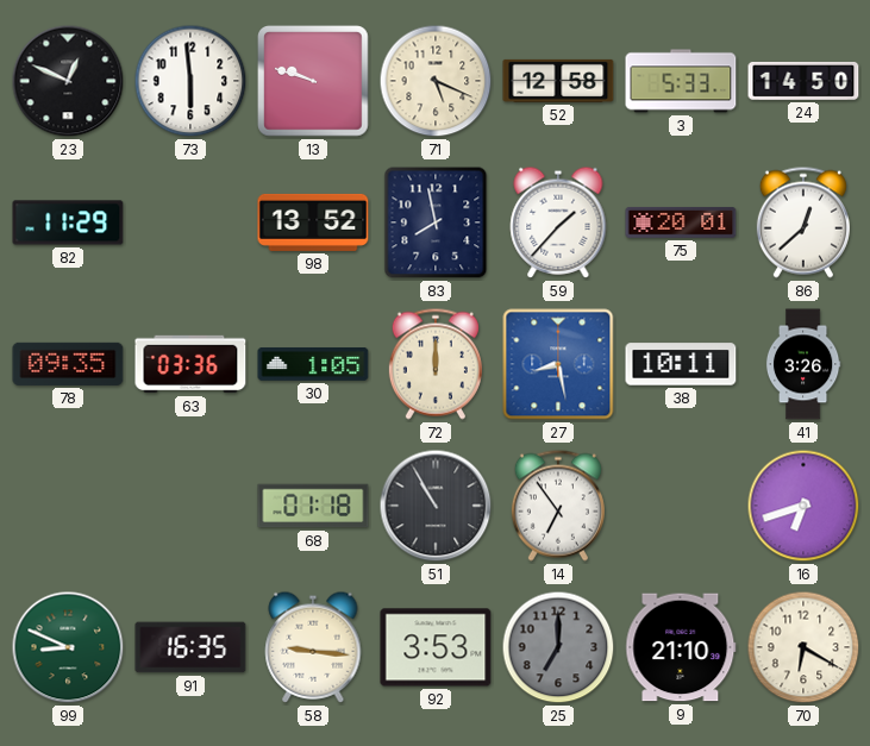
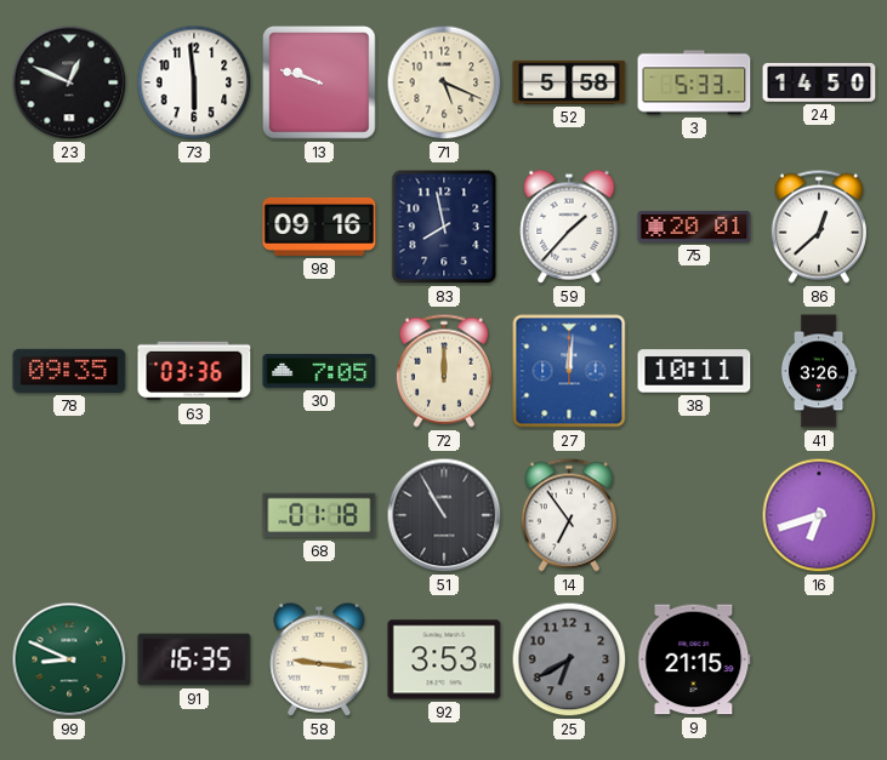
52: 12:58 -> 5:58
82: 11:29 -> none
98: 13:52 -> 09:16
30: 1:05 -> 7:05
27: 8:28 -> 12:01
25: 7:00 -> 6:40
9: 21:10 -> 21:15
70: 6:20 -> none
